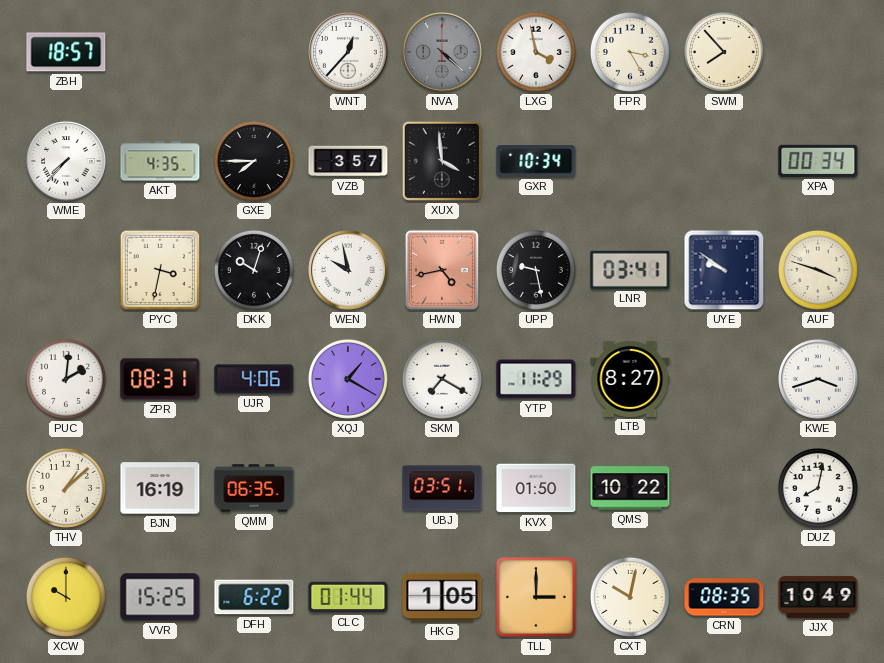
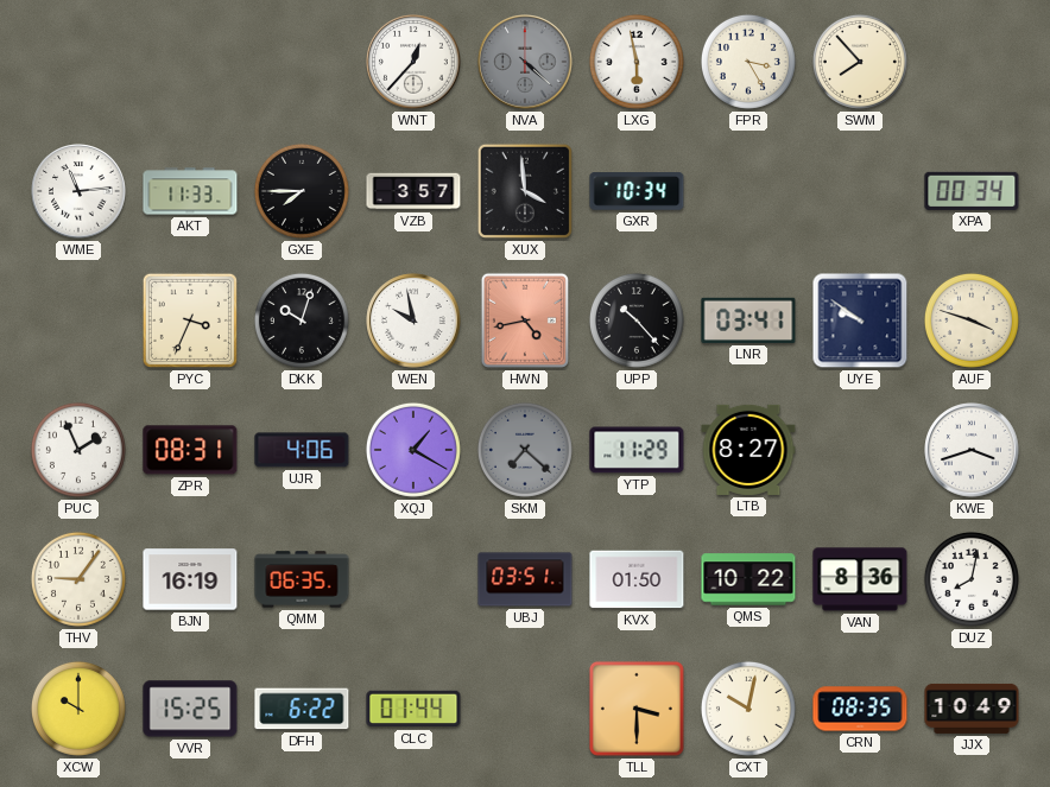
ZBH: 18:57 -> none
LXG: 3:58 -> 5:58
WME: 7:37 -> 11:14
AKT: 4:35 -> 11:33
PYC: 3:32 -> 3:34
UPP: 9:28 -> 10:23
PUC: 2:01 -> 1:56
SKM: 7:20 -> 7:22
SKM dial: white -> grey
THV: 1:08 -> 9:06
VAN: none -> 8:36
HKG: 1:05 -> none
TLL: 3:00 -> 3:30
